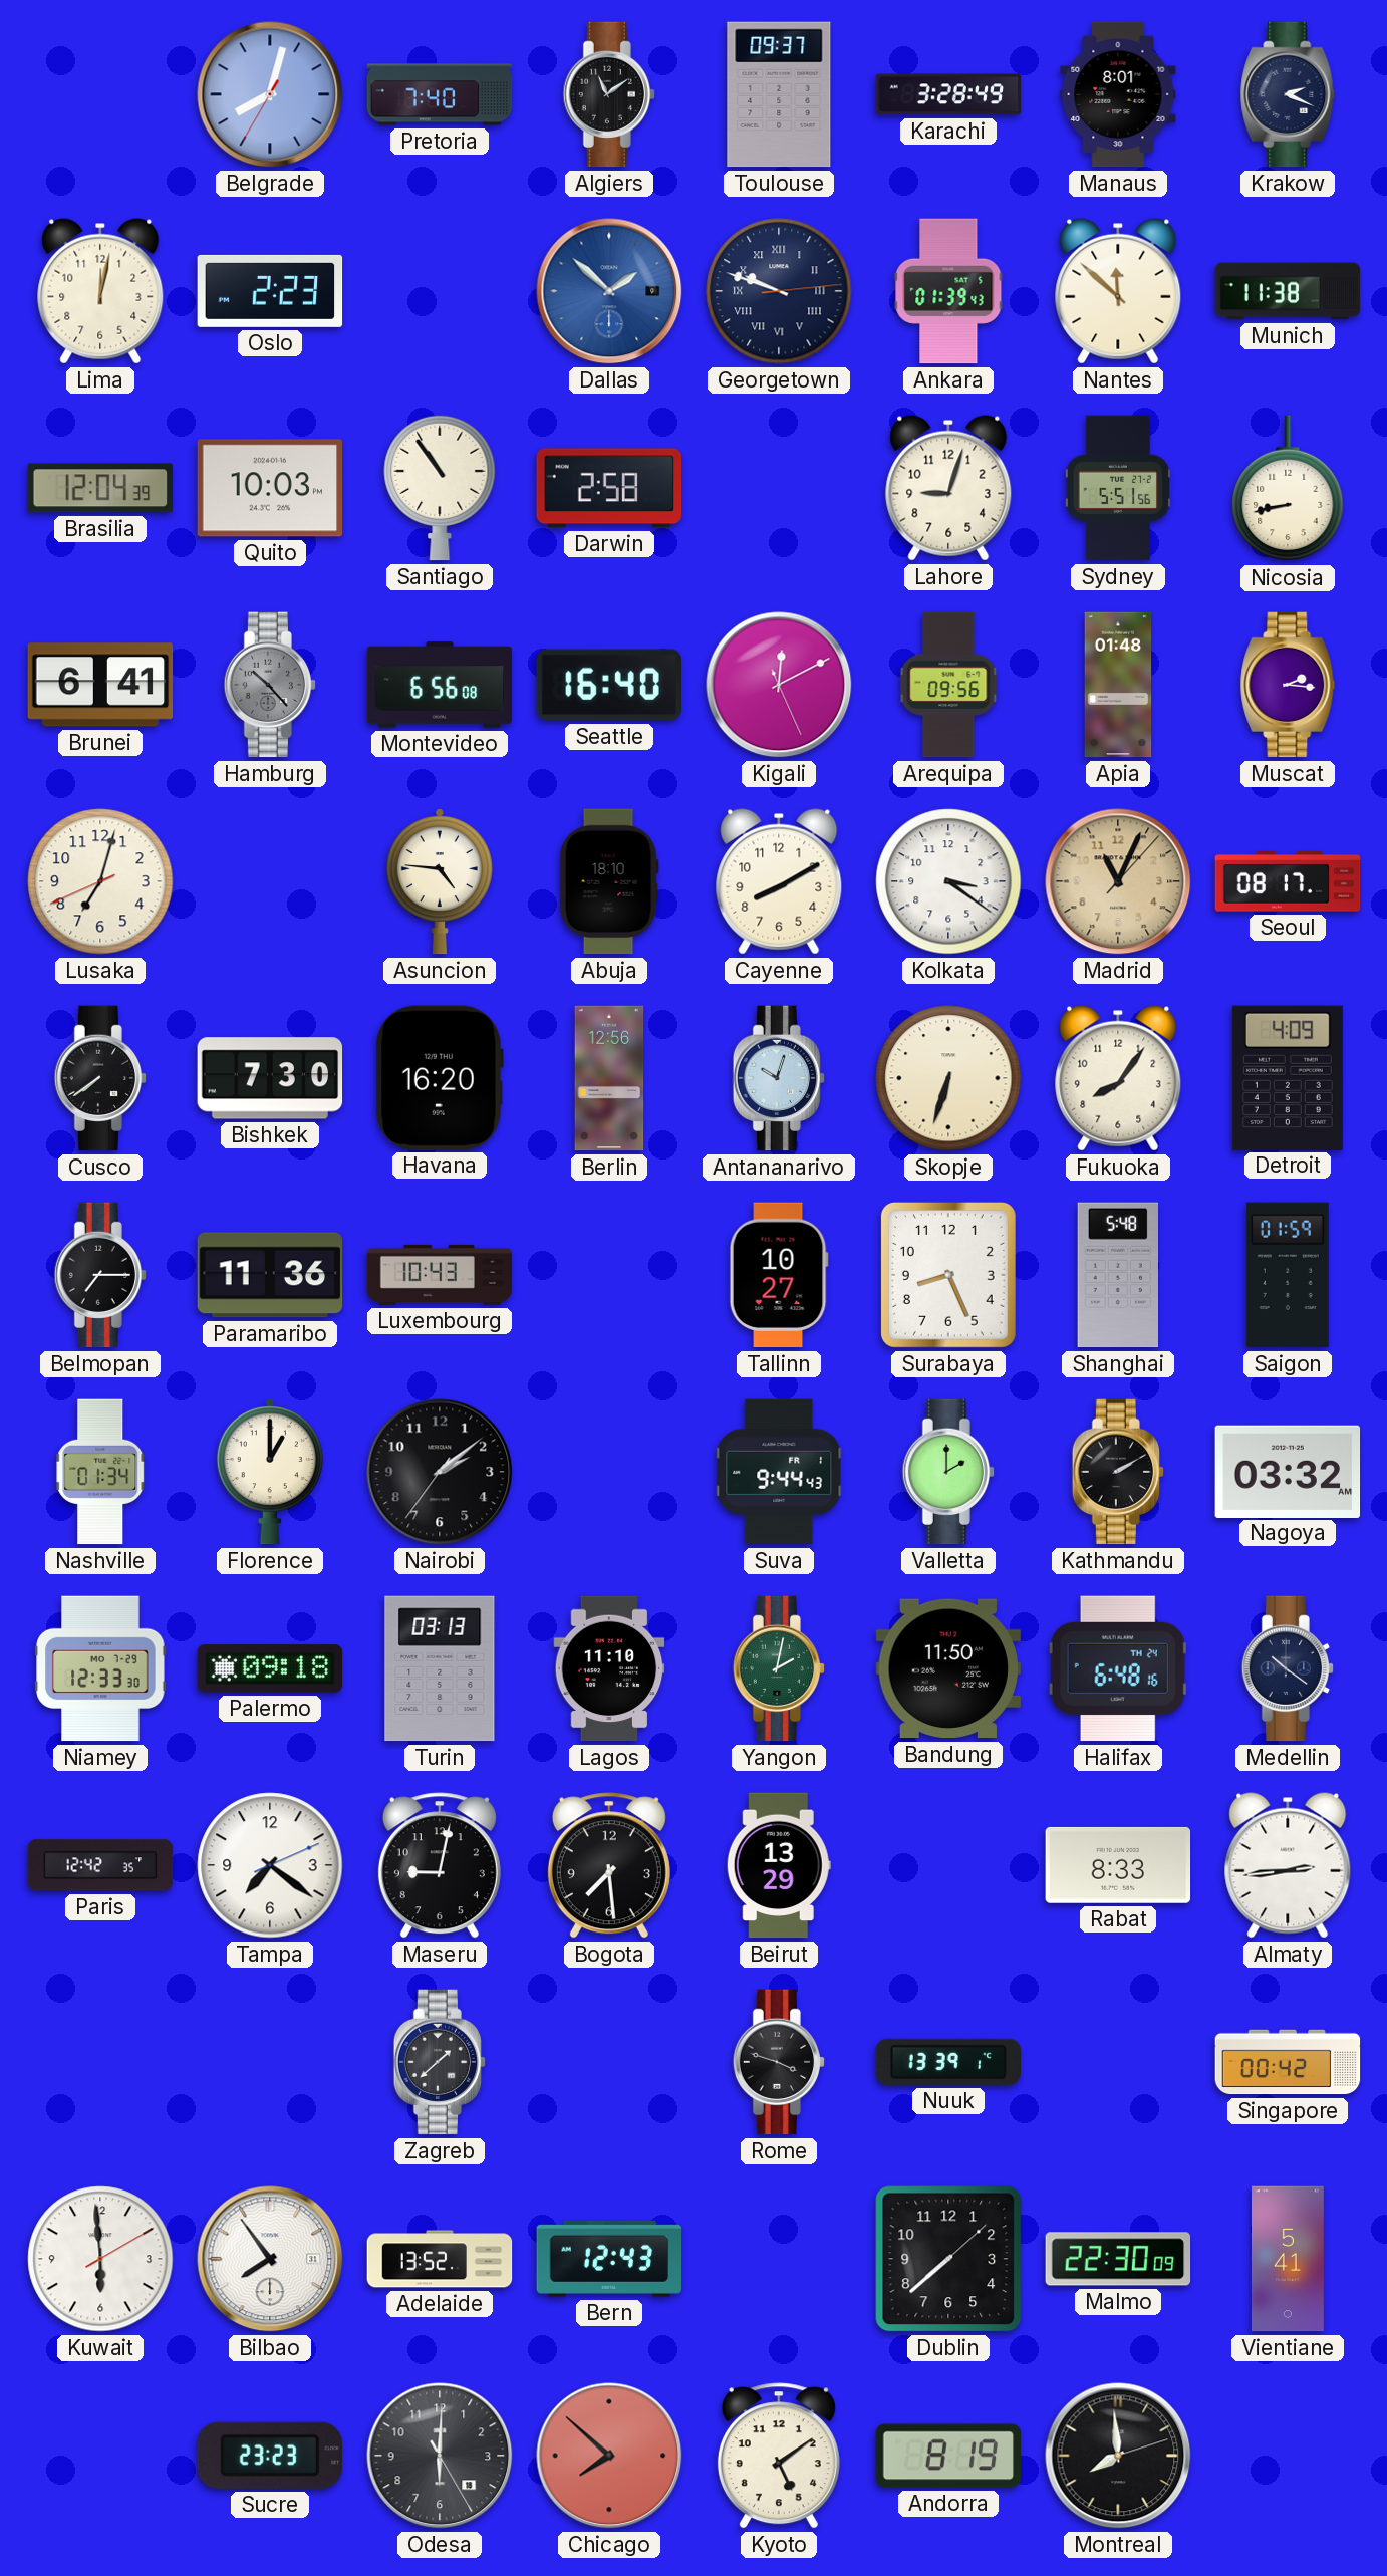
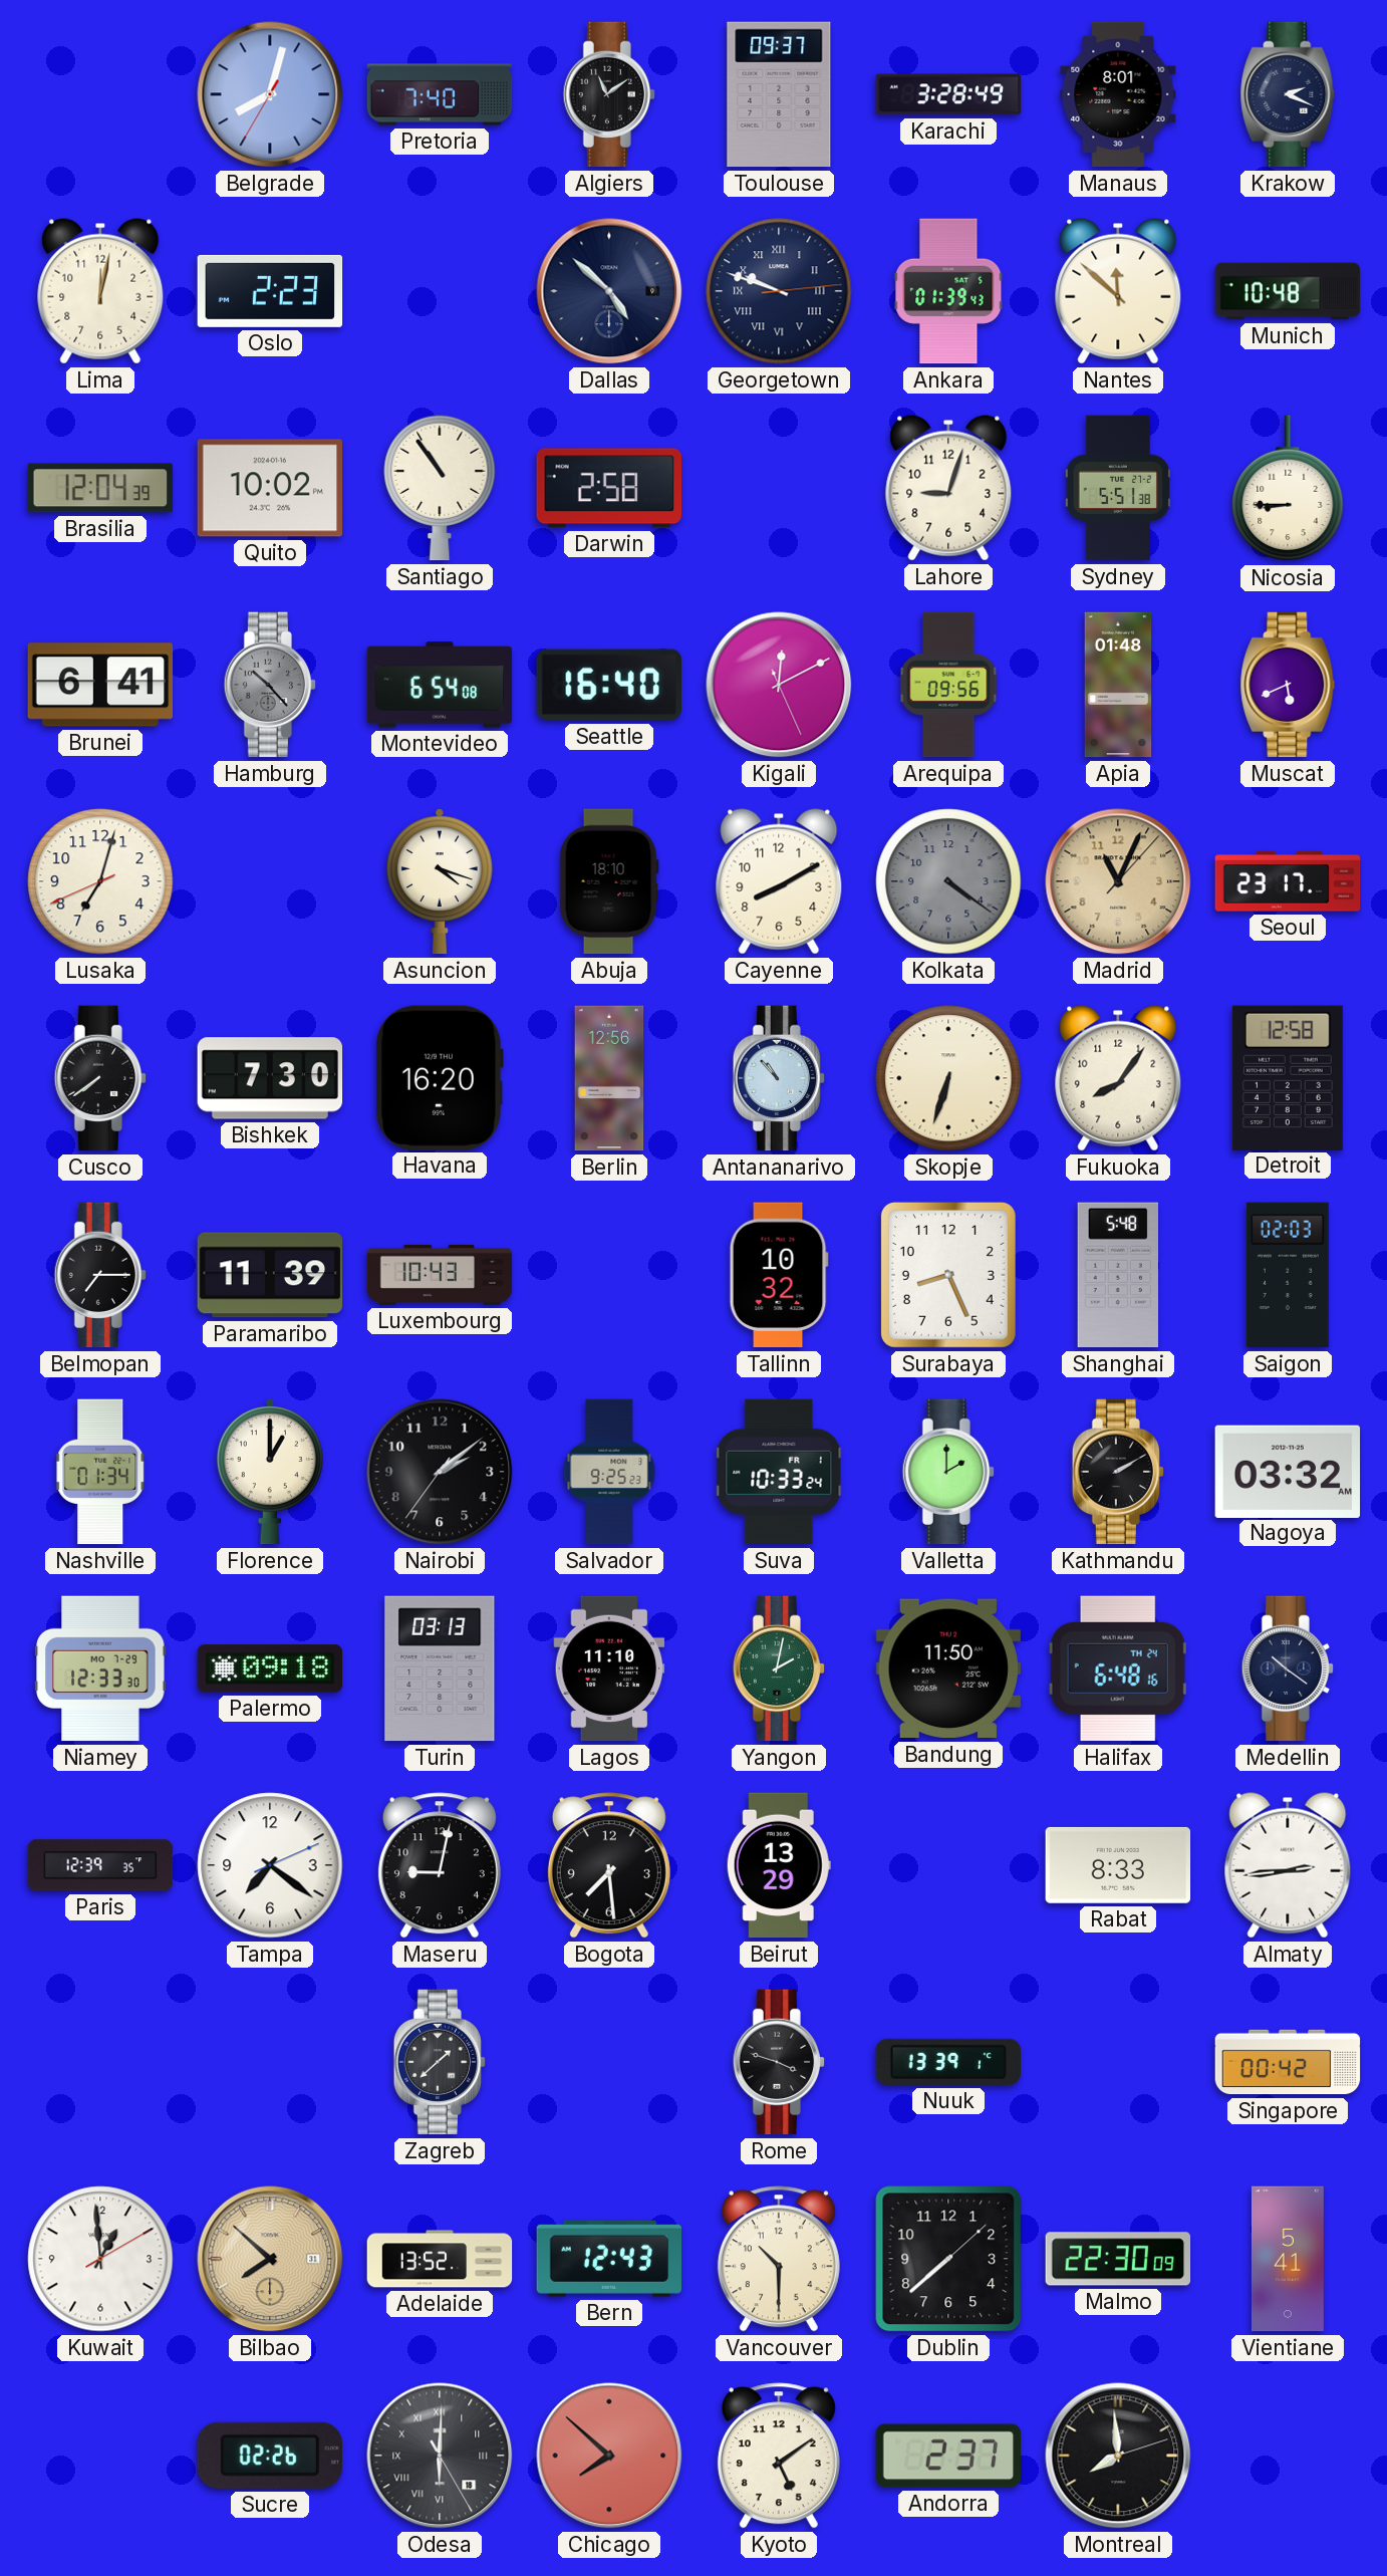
Dallas: 1:52 -> 4:52
Dallas dial: blue -> navy
Munich: 11:38 -> 10:48
Quito: 10:03 -> 10:02
Sydney: 5:51:56 -> 5:51:38
Nicosia: 8:43 -> 8:45
Montevideo: 6:56 -> 6:54
Muscat: 2:16 -> 5:41
Asuncion: 4:46 -> 4:18
Kolkata: 3:21 -> 4:21
Kolkata dial: white -> grey
Seoul: 08:17 -> 23:17
Antananarivo: 10:03 -> 10:53
Detroit: 4:09 -> 12:58
Paramaribo: 11:36 -> 11:39
Tallinn: 10:27 -> 10:32
Saigon: 01:59 -> 02:03
Salvador: none -> 9:25
Suva: 9:44 -> 10:33
Paris: 12:42 -> 12:39
Kuwait: 5:59 -> 12:59
Bilbao: 7:54 -> 7:52
Bilbao dial: white -> champagne
Vancouver: none -> 10:30
Sucre: 23:23 -> 02:26
Odesa numerals: Arabic -> Roman
Andorra: 8:19 -> 2:37
